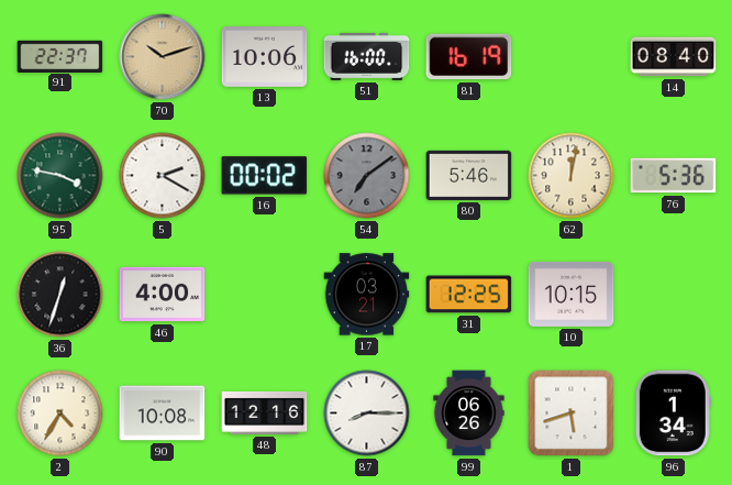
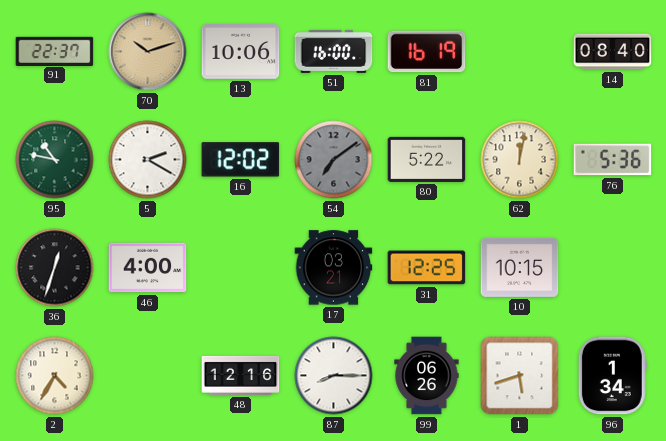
95: 3:47 -> 10:47
16: 00:02 -> 12:02
80: 5:46 -> 5:22
90: 10:08 -> none
